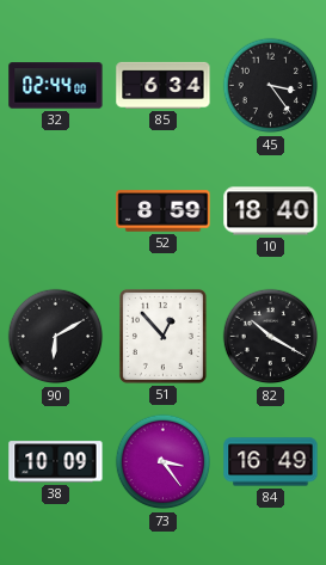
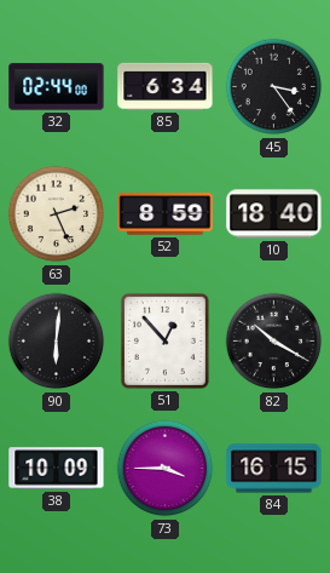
63: none -> 2:26
90: 6:10 -> 6:01
73: 3:24 -> 3:45
84: 16:49 -> 16:15
